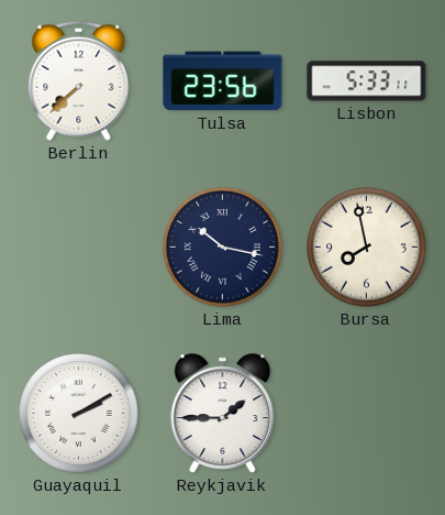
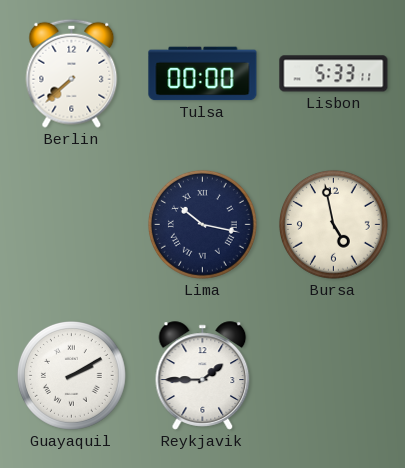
Tulsa: 23:56 -> 00:00
Bursa: 7:58 -> 4:58
